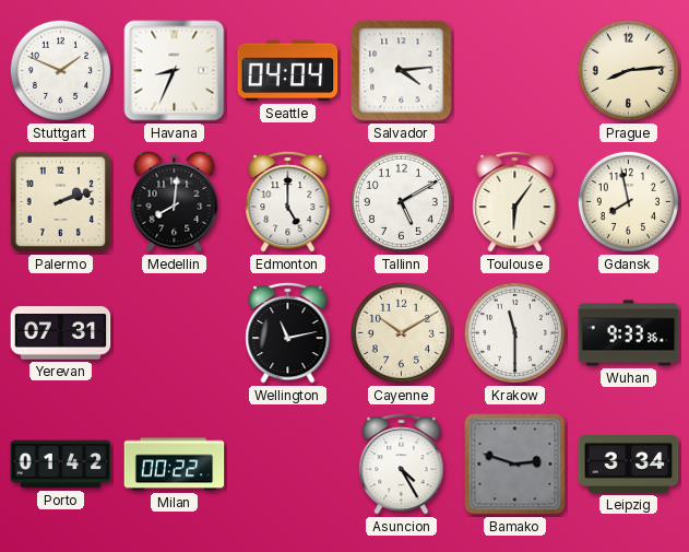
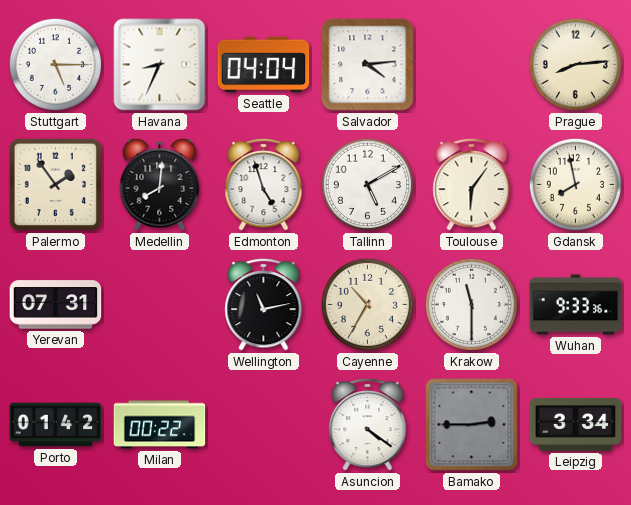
Stuttgart: 1:49 -> 5:15
Palermo: 2:12 -> 1:54
Edmonton: 5:00 -> 4:57
Cayenne: 10:10 -> 10:35
Asuncion: 4:25 -> 4:21
Bamako: 2:48 -> 2:45
